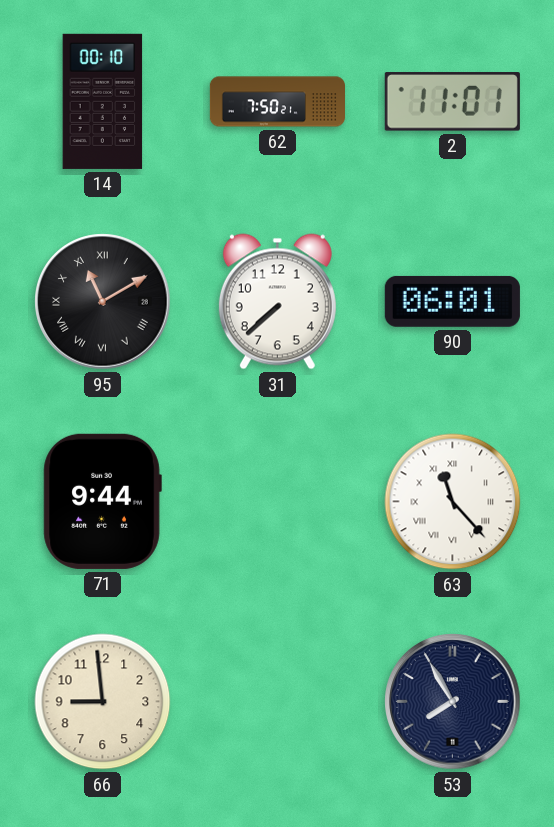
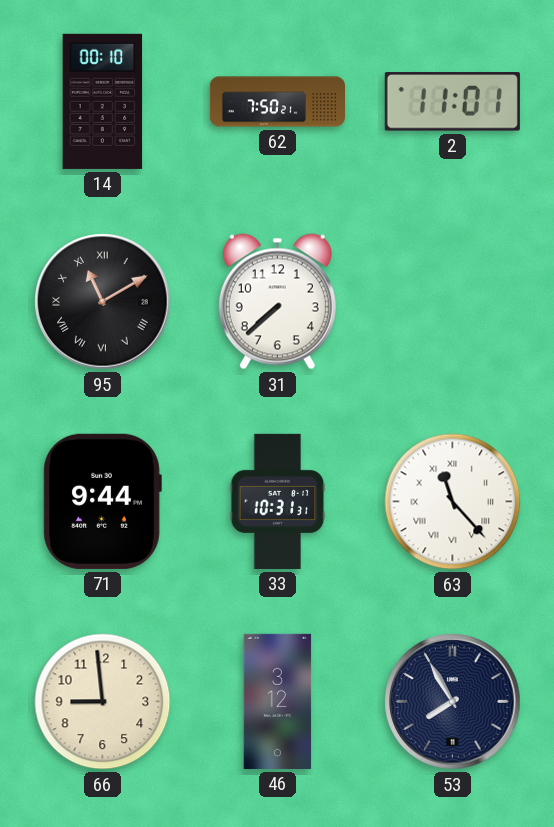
90: 06:01 -> none
33: none -> 10:31
46: none -> 3:12
